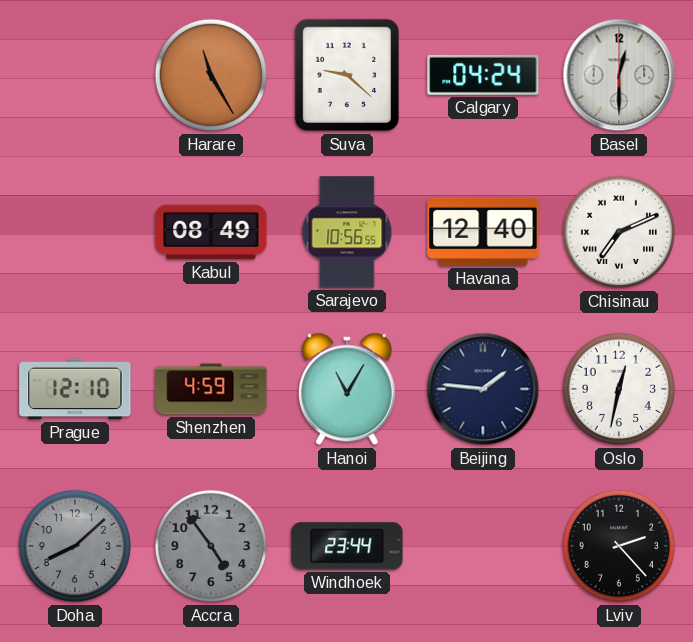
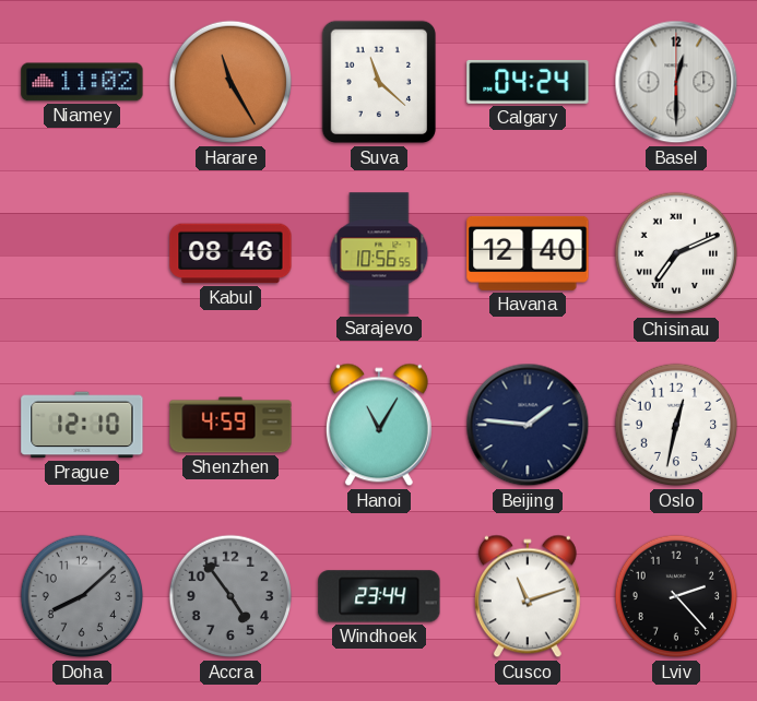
Niamey: none -> 11:02
Suva: 9:22 -> 11:22
Kabul: 08:49 -> 08:46
Cusco: none -> 11:12
